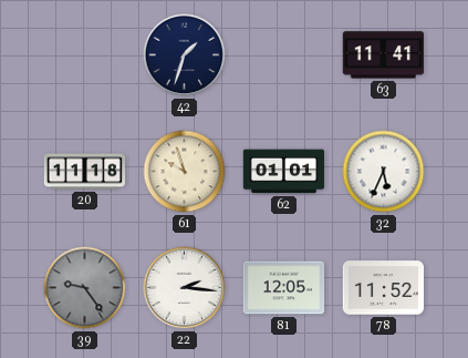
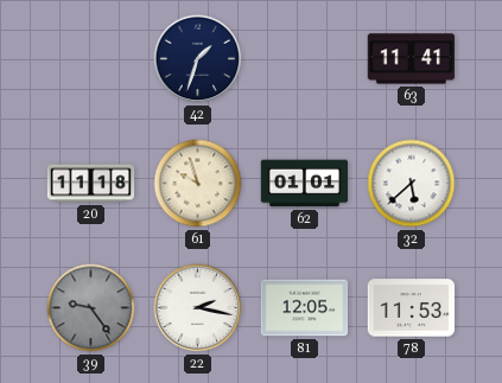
32: 5:34 -> 5:38
22: 2:16 -> 2:17
78: 11:52 -> 11:53
